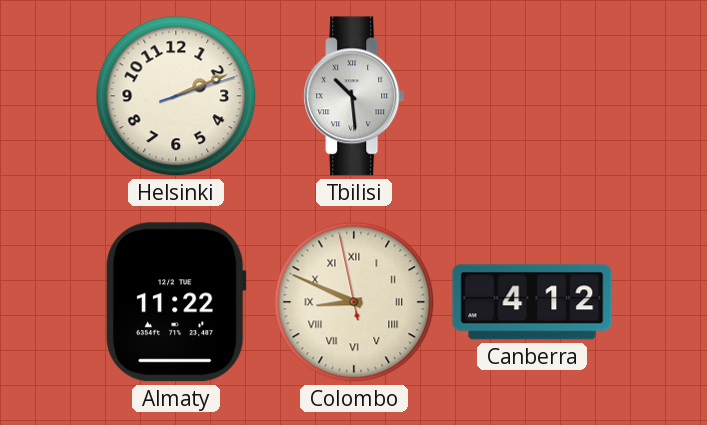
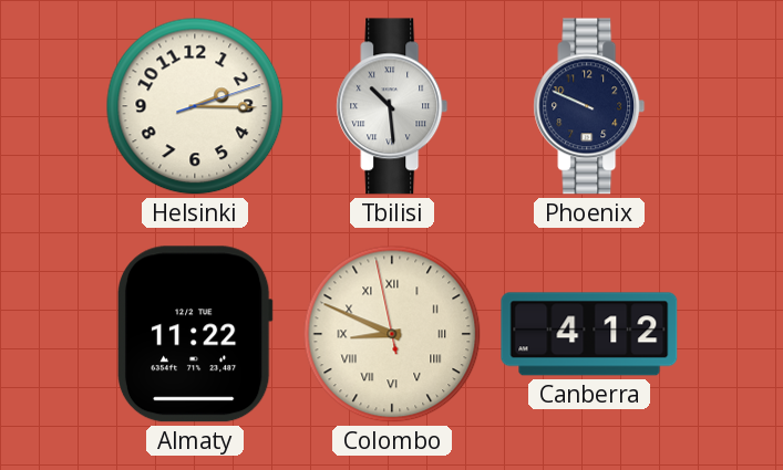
Helsinki: 2:11 -> 2:15
Phoenix: none -> 9:49
